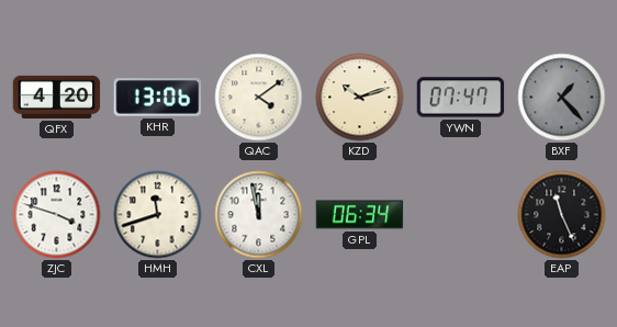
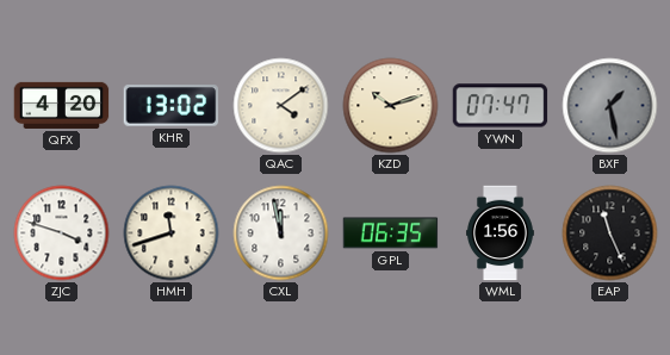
KHR: 13:06 -> 13:02
BXF: 1:23 -> 1:28
GPL: 06:34 -> 06:35
WML: none -> 1:56
